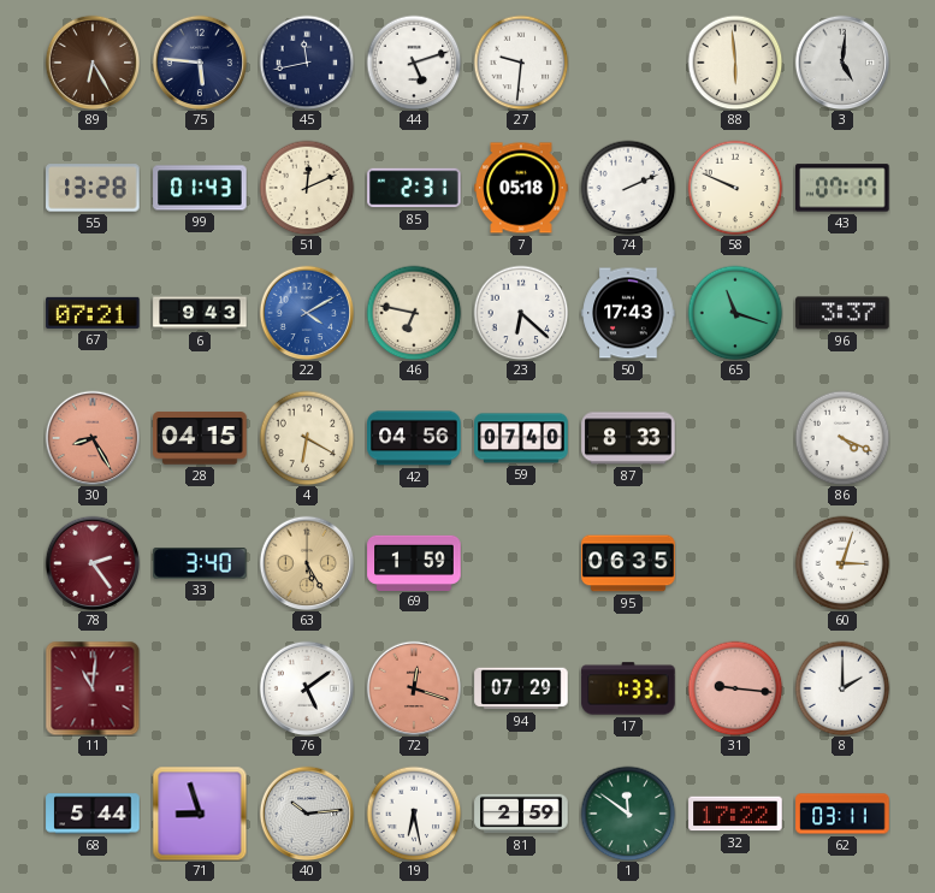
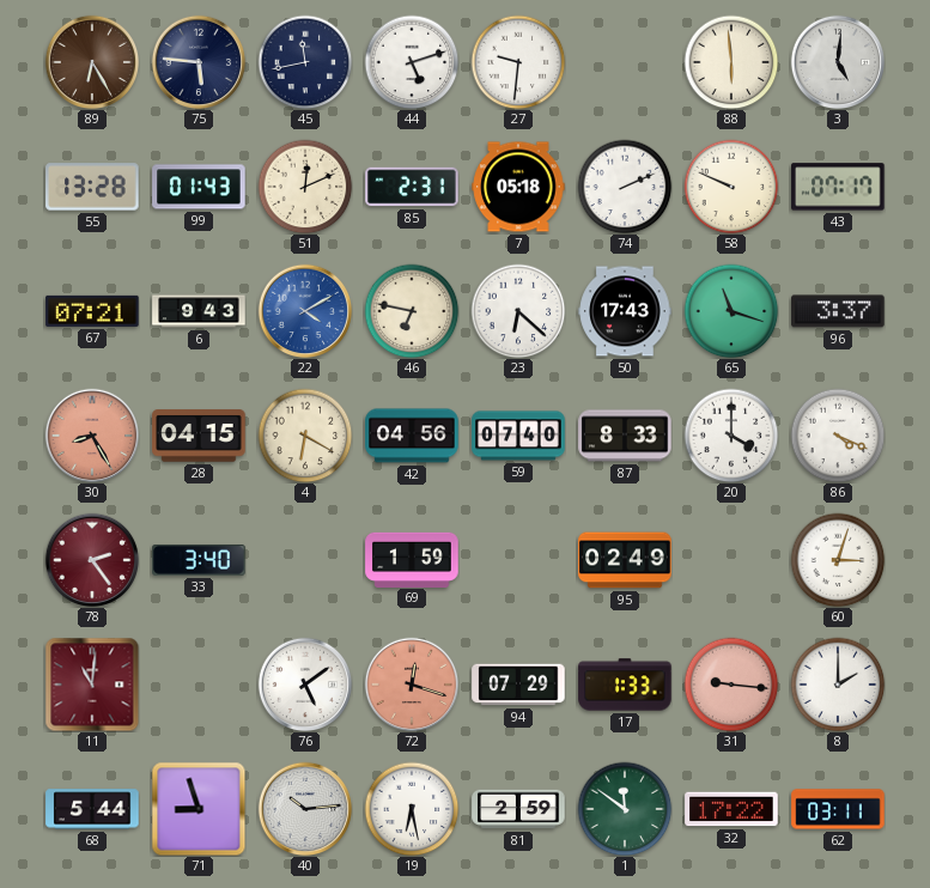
20: none -> 4:00
63: 5:25 -> none
95: 06:35 -> 02:49
